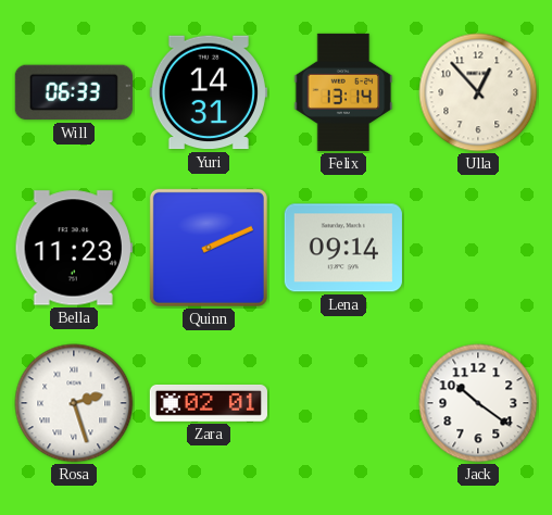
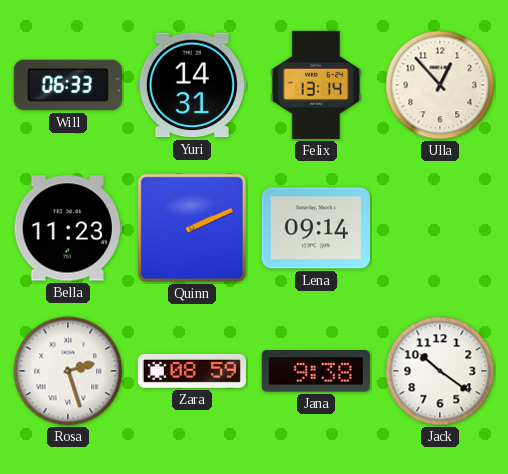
Zara: 02:01 -> 08:59
Jana: none -> 9:38
